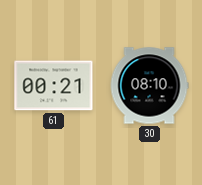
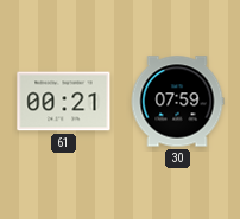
30: 08:10 -> 07:59
